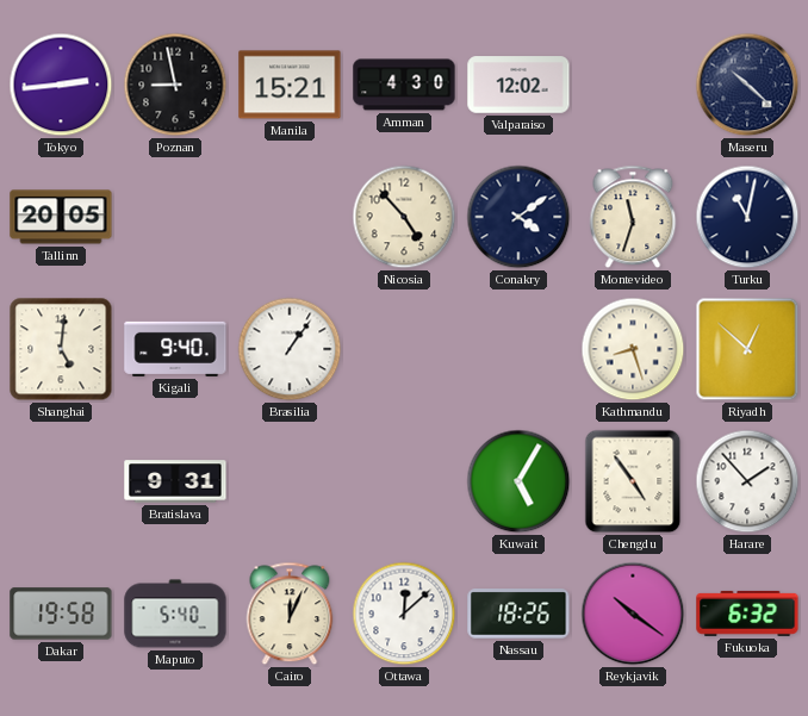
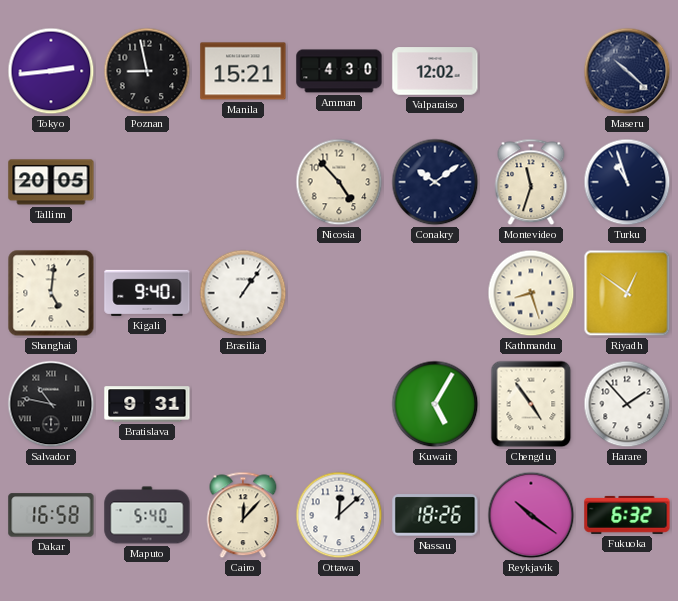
Conakry: 4:09 -> 10:09
Turku: 11:02 -> 10:57
Riyadh: 12:52 -> 12:51
Salvador: none -> 10:47
Dakar: 19:58 -> 16:58
Cairo: 12:04 -> 12:07
